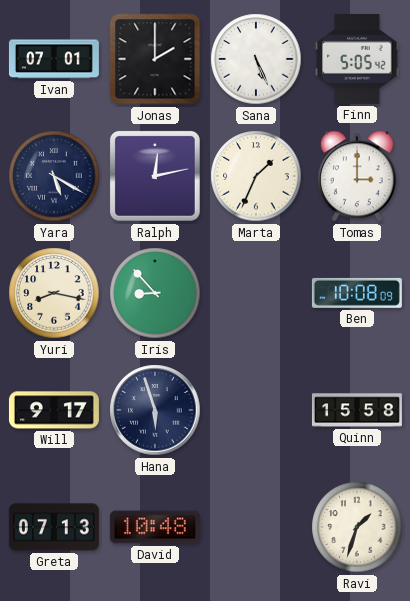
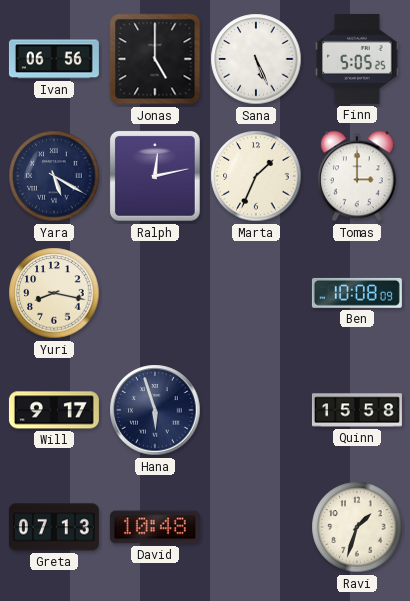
Ivan: 07:01 -> 06:56
Jonas: 2:00 -> 5:00
Finn: 5:05:42 -> 5:05:25
Iris: 8:53 -> none
